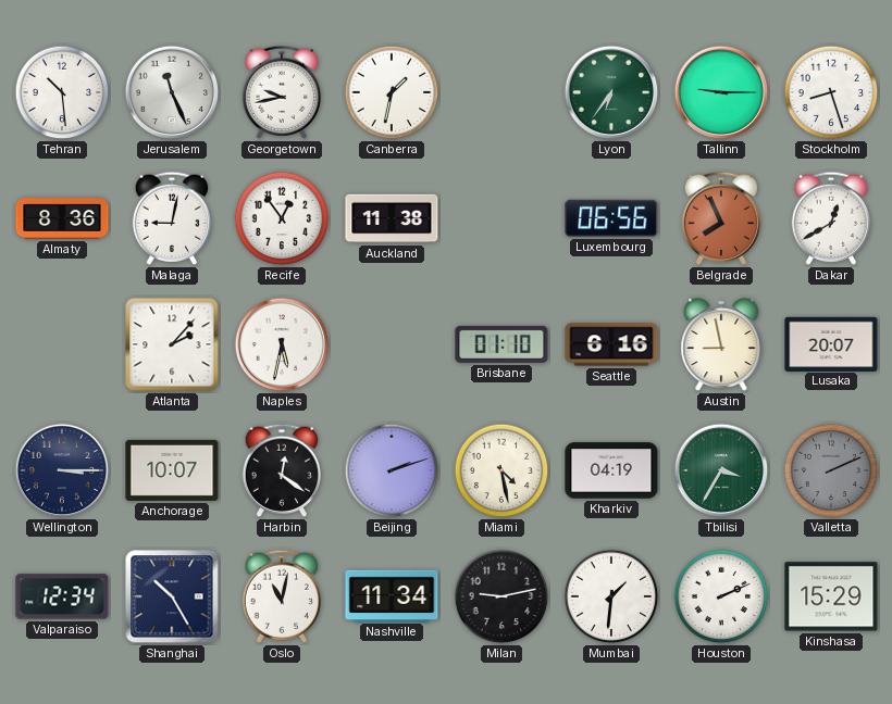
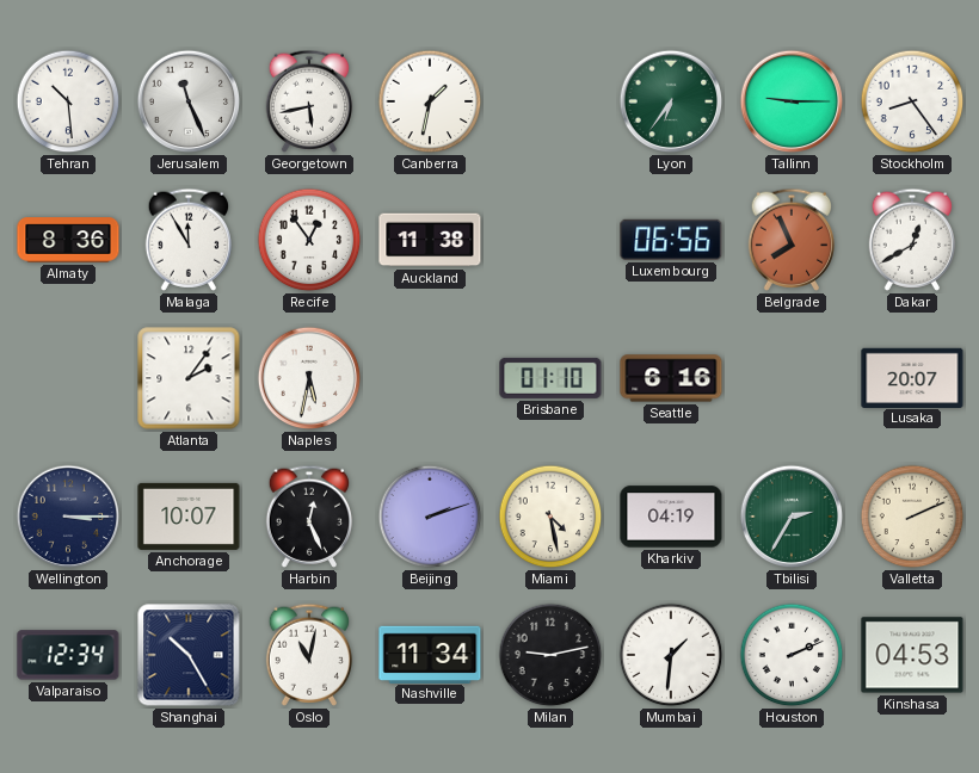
Georgetown: 9:43 -> 5:43
Stockholm: 8:27 -> 8:24
Malaga: 9:02 -> 11:55
Atlanta: 2:07 -> 2:06
Austin: 8:58 -> none
Harbin: 12:21 -> 12:26
Tbilisi: 3:35 -> 2:35
Valletta dial: grey -> cream
Kinshasa: 15:29 -> 04:53
